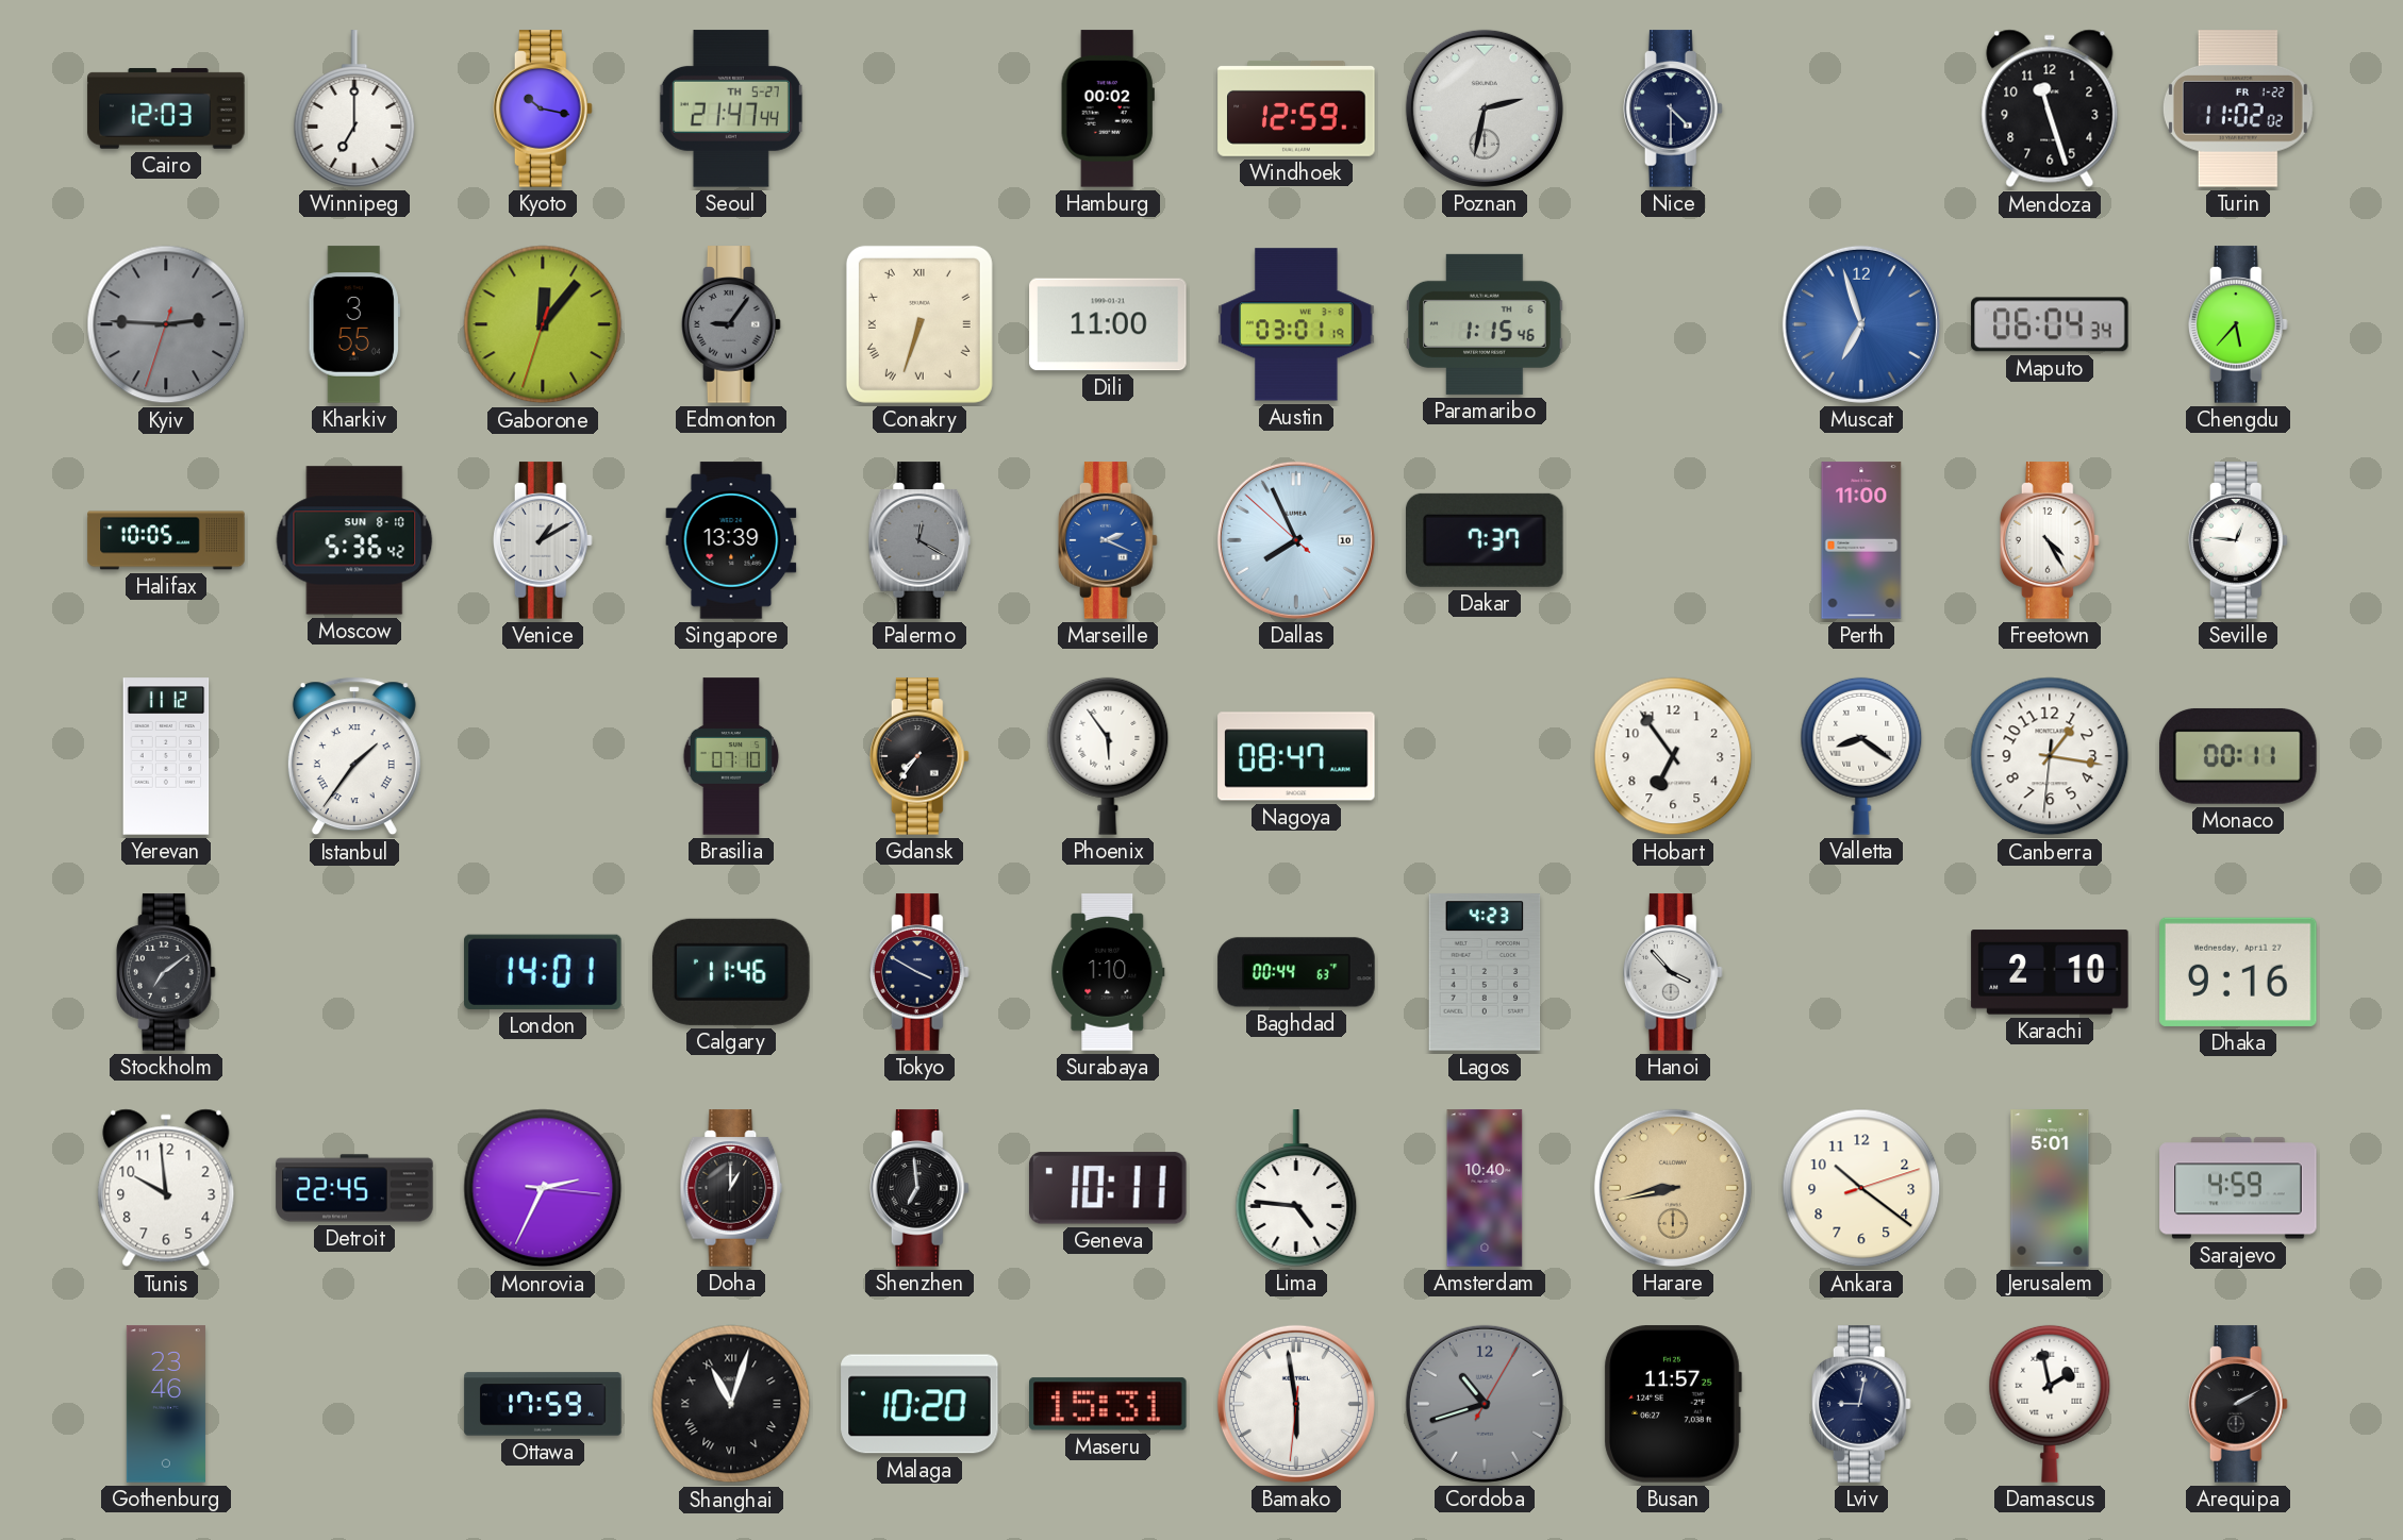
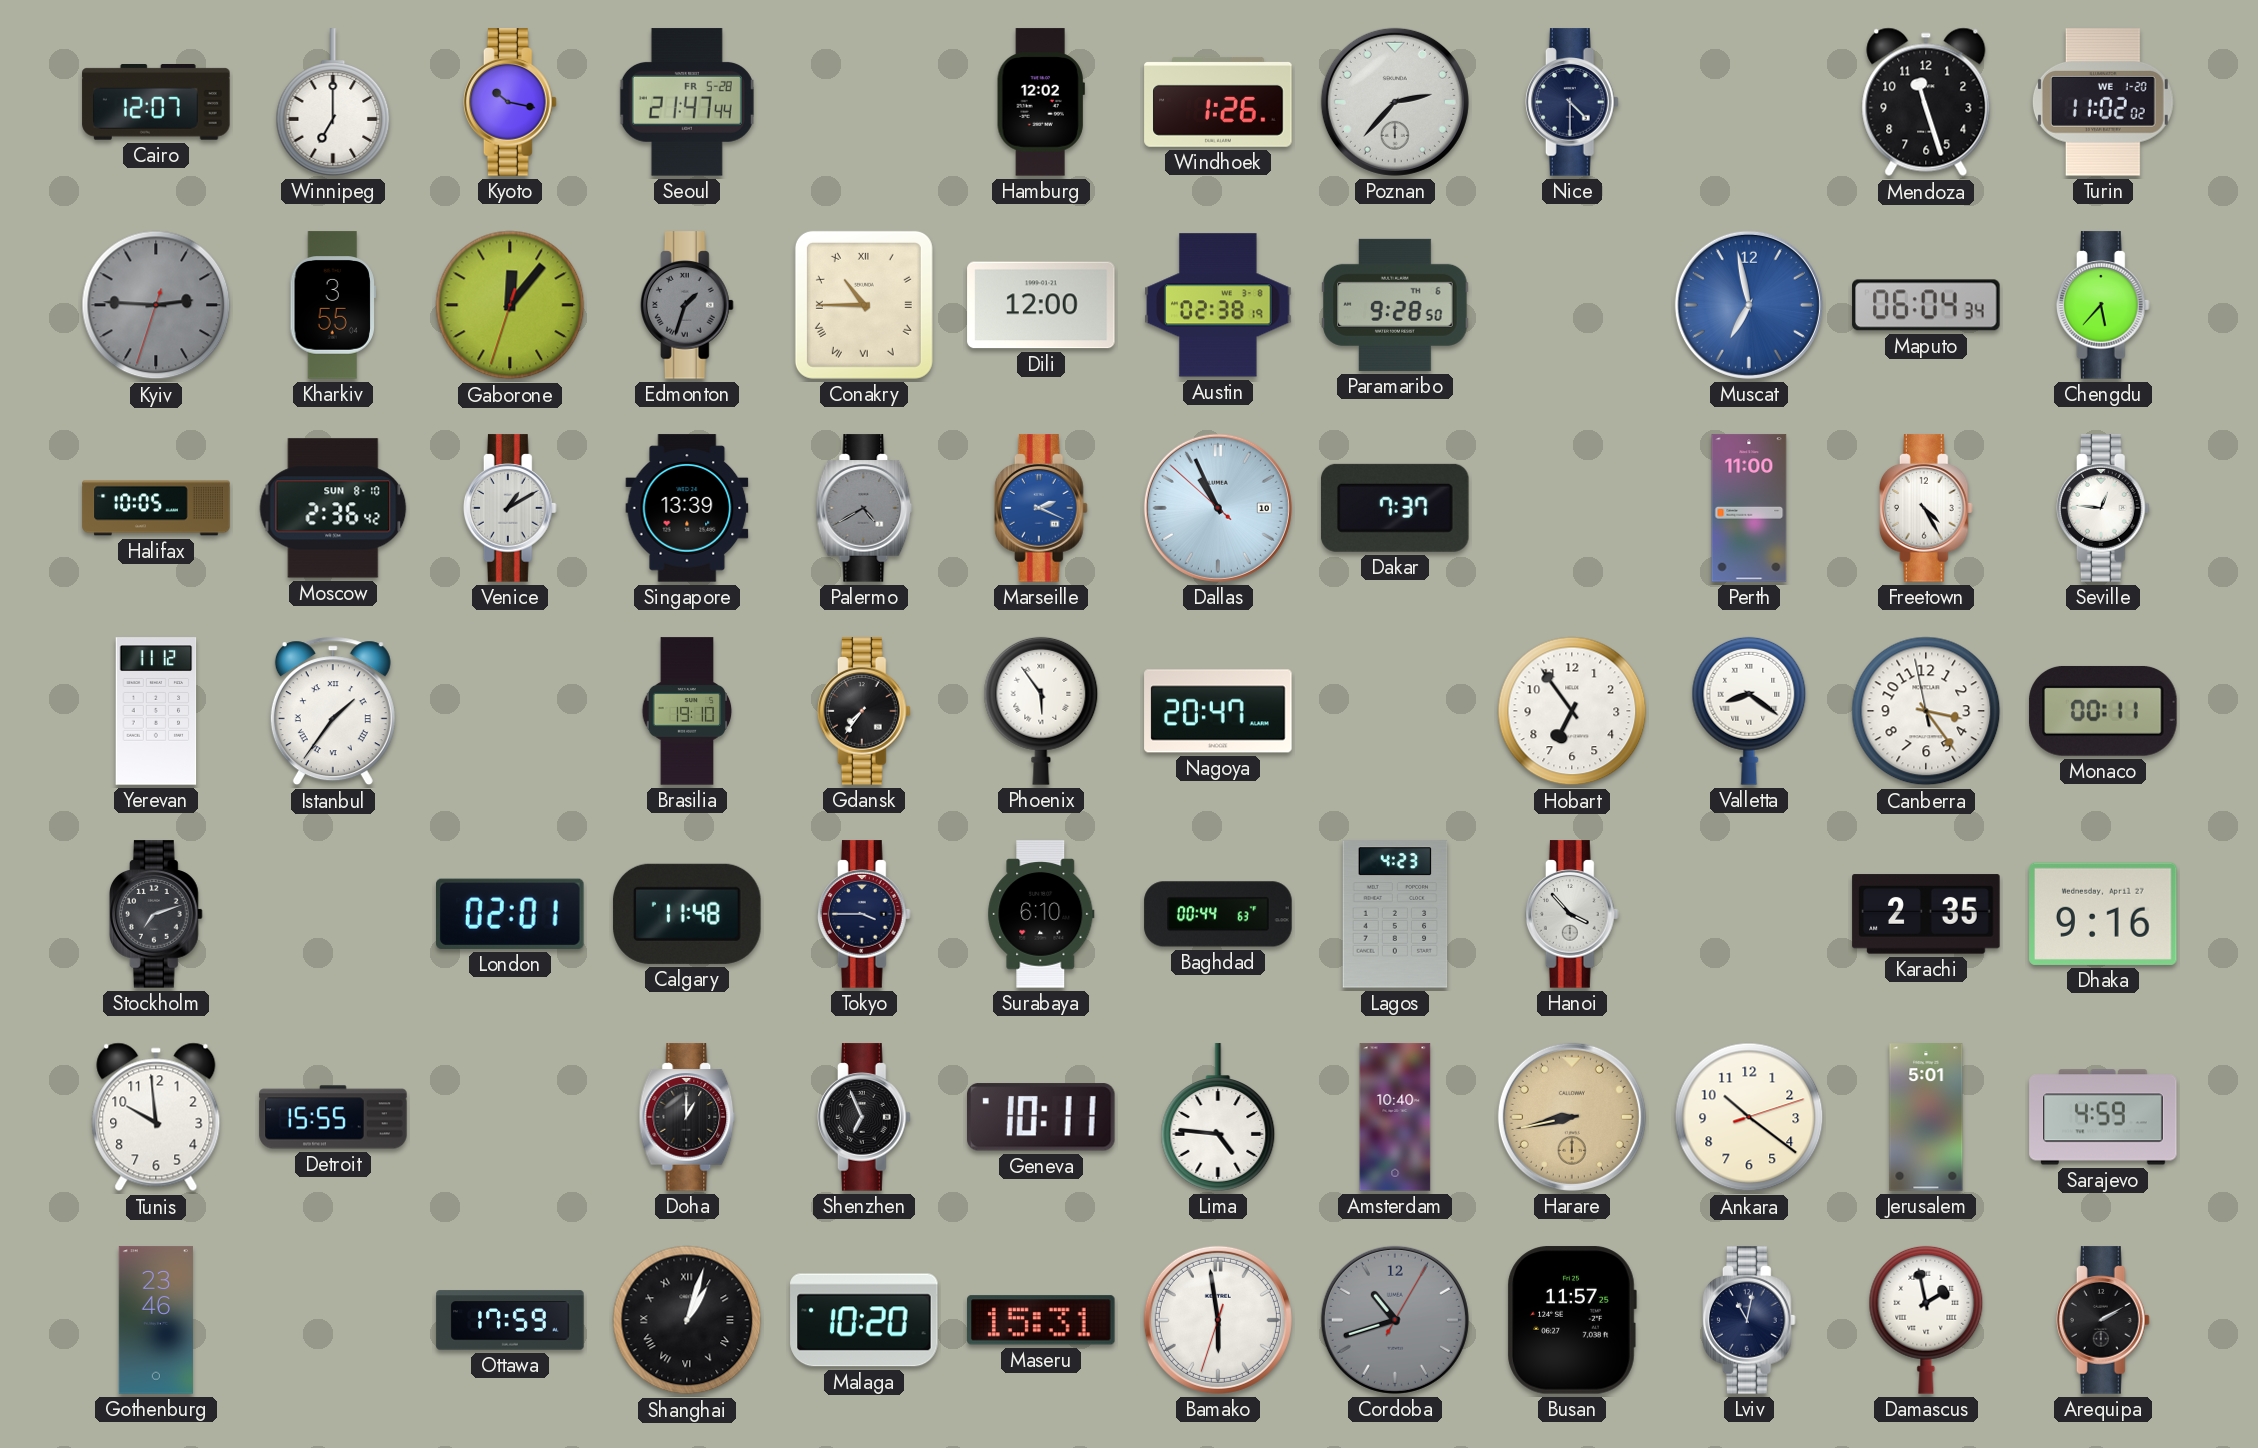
Cairo: 12:03 -> 12:07
Seoul date: TH 5-27 -> FR 5-28
Hamburg: 00:02 -> 12:02
Windhoek: 12:59 -> 1:26
Poznan: 2:32 -> 2:37
Turin date: FR 1-22 -> WE 1-20
Edmonton: 9:06 -> 1:33
Conakry: 6:33 -> 10:45
Dili: 11:00 -> 12:00
Austin: 03:01 -> 02:38
Paramaribo: 1:15 -> 9:28
Muscat: 6:57 -> 6:58
Moscow: 5:36 -> 2:36
Palermo: 12:20 -> 4:40
Dallas: 7:55 -> 10:55
Brasilia: 07:10 -> 19:10
Nagoya: 08:47 -> 20:47
Canberra: 1:16 -> 3:23
Stockholm: 7:09 -> 7:12
London: 14:01 -> 02:01
Calgary: 11:46 -> 11:48
Tokyo: 3:50 -> 3:45
Surabaya: 1:10 -> 6:10
Karachi: 2:10 -> 2:35
Detroit: 22:45 -> 15:55
Monrovia: 2:34 -> none
Shenzhen: 6:59 -> 6:56
Shanghai: 11:03 -> 1:03
Bamako: 5:58:31 -> 5:58:33
Lviv: 9:02 -> 11:02
